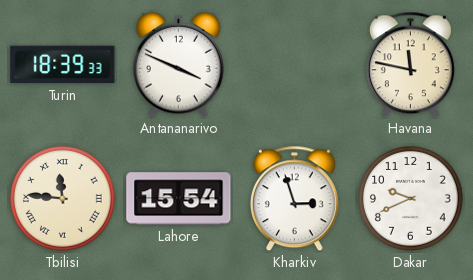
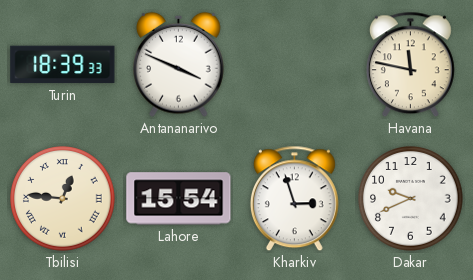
Tbilisi: 11:46 -> 12:46
